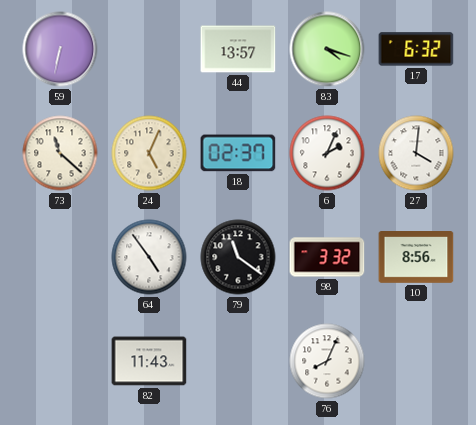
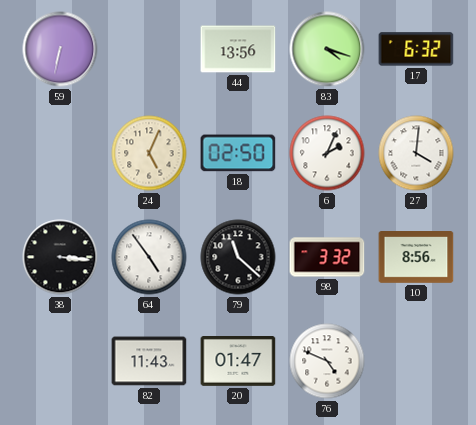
44: 13:57 -> 13:56
73: 11:22 -> none
18: 02:37 -> 02:50
38: none -> 3:16
79: 11:21 -> 11:22
20: none -> 01:47
76: 8:04 -> 4:49
